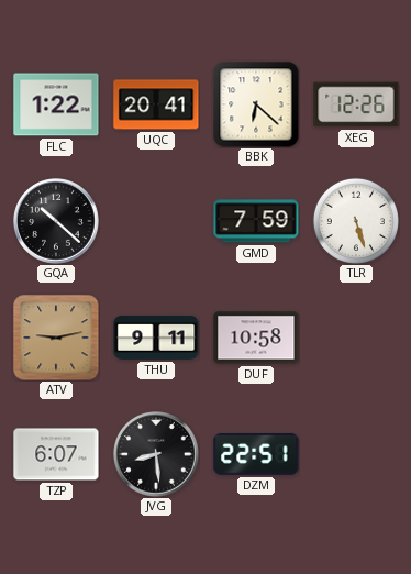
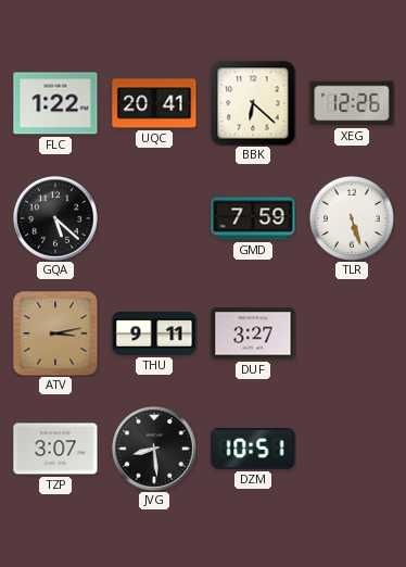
GQA: 10:22 -> 5:22
ATV: 9:13 -> 3:13
DUF: 10:58 -> 3:27
TZP: 6:07 -> 3:07
DZM: 22:51 -> 10:51
